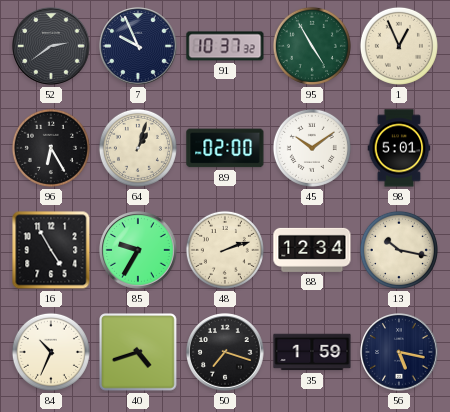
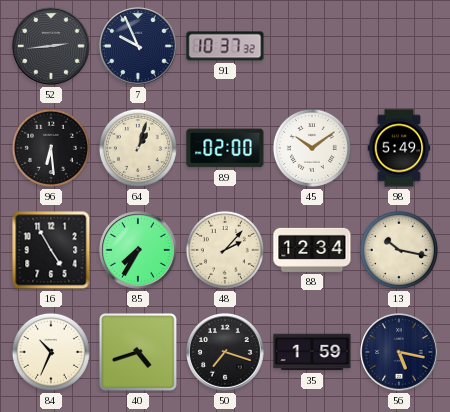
52: 2:39 -> 2:44
95: 4:55 -> none
1: 12:56 -> none
96: 6:25 -> 6:29
98: 5:01 -> 5:49
85: 9:35 -> 7:35
48: 2:12 -> 2:07
